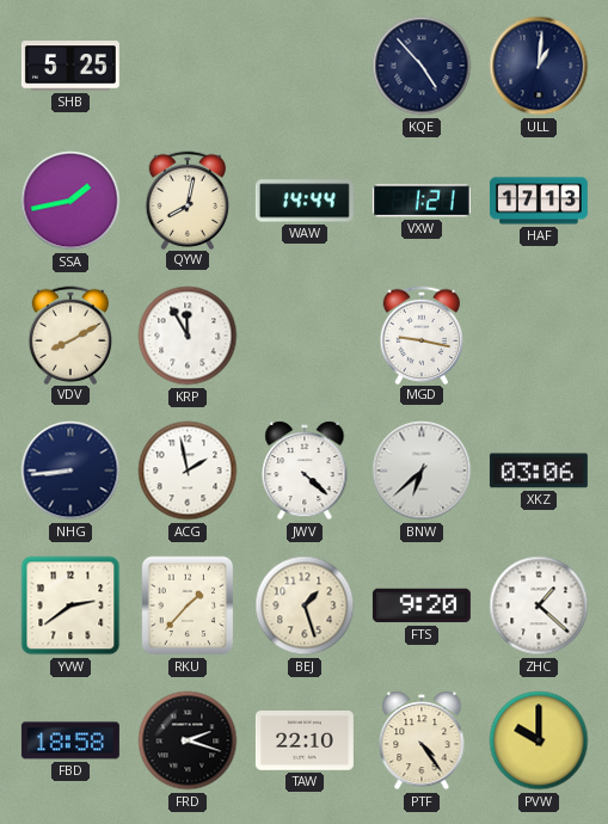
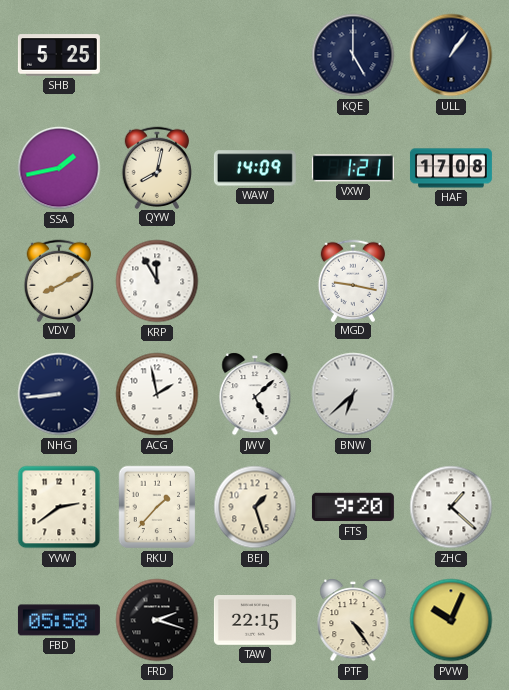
KQE: 4:53 -> 5:00
ULL: 1:01 -> 1:06
WAW: 14:44 -> 14:09
HAF: 17:13 -> 17:08
JWV: 4:22 -> 5:08
XKZ: 03:06 -> none
FBD: 18:58 -> 05:58
TAW: 22:10 -> 22:15
PVW: 10:00 -> 10:04
